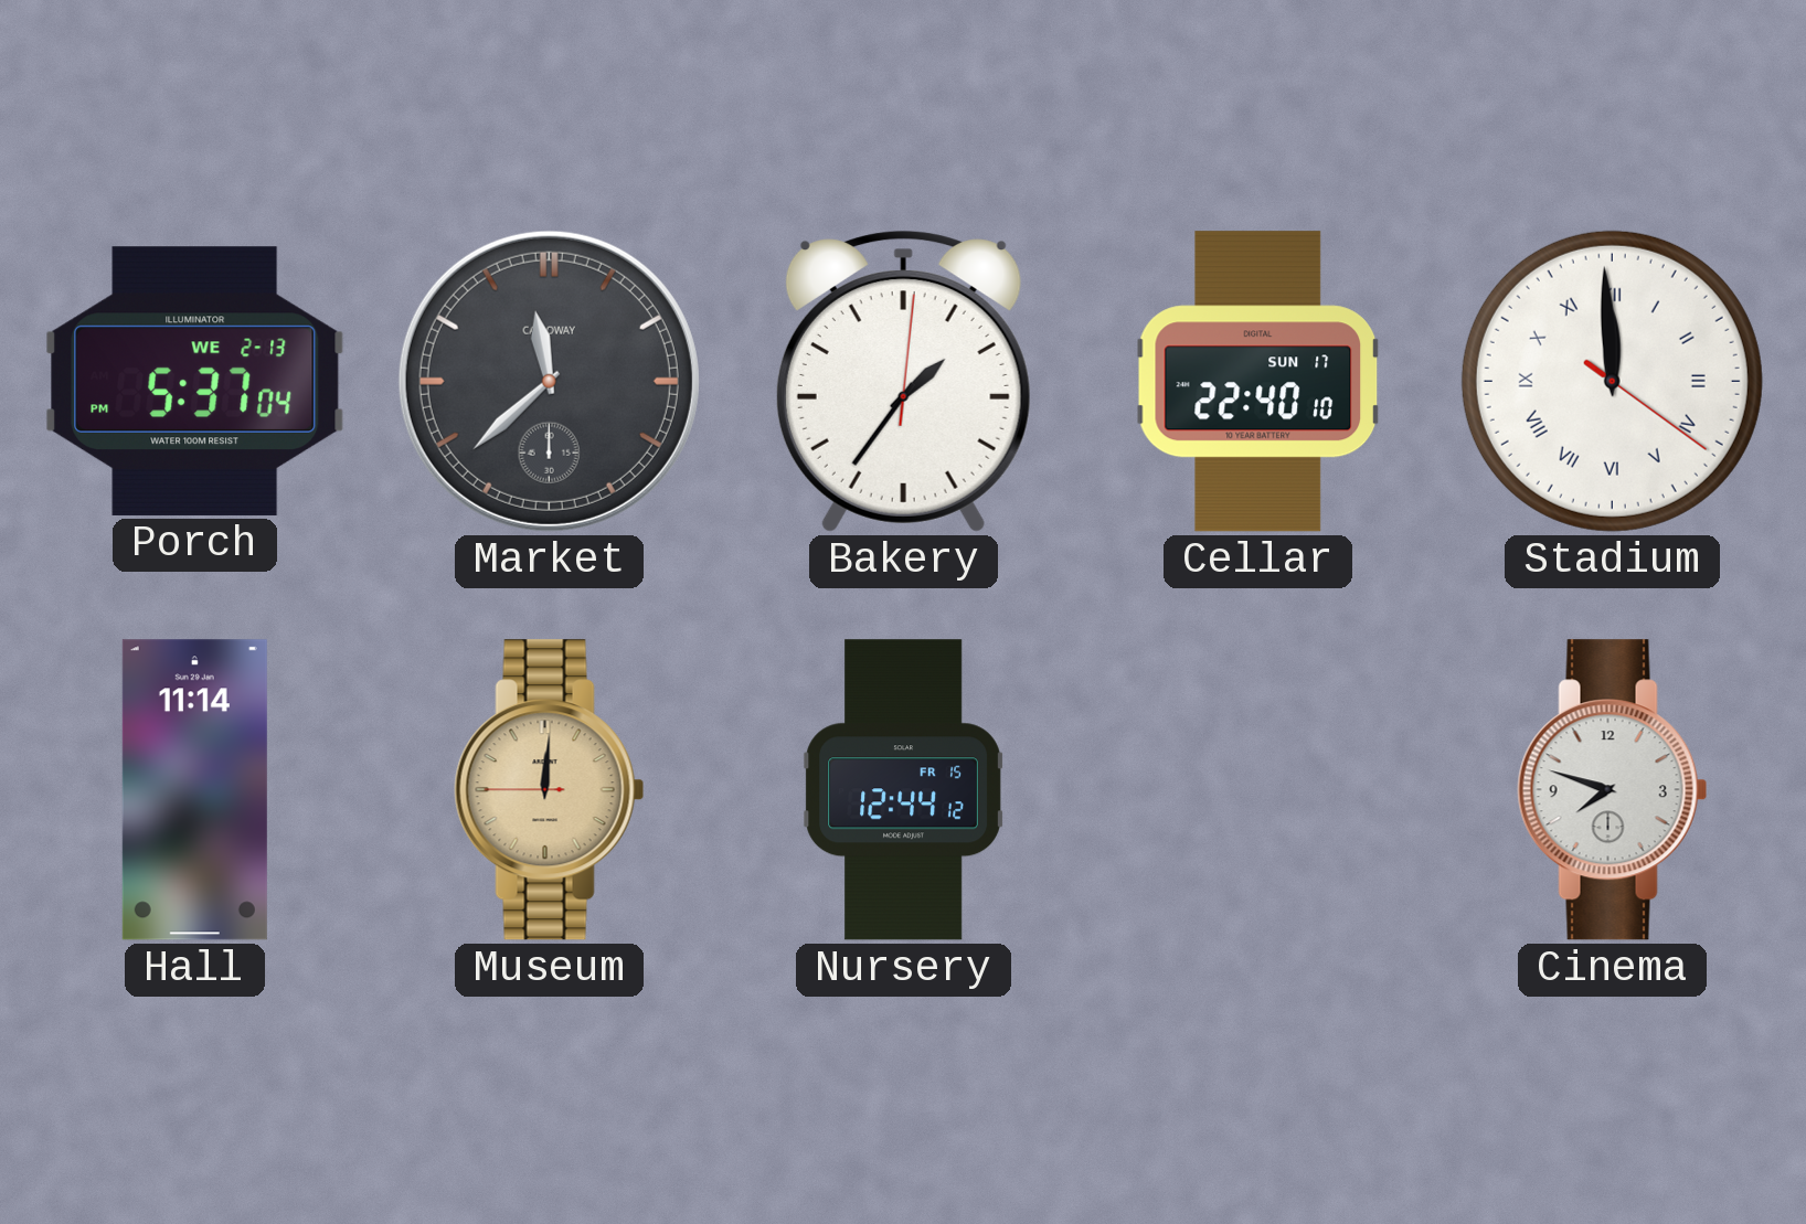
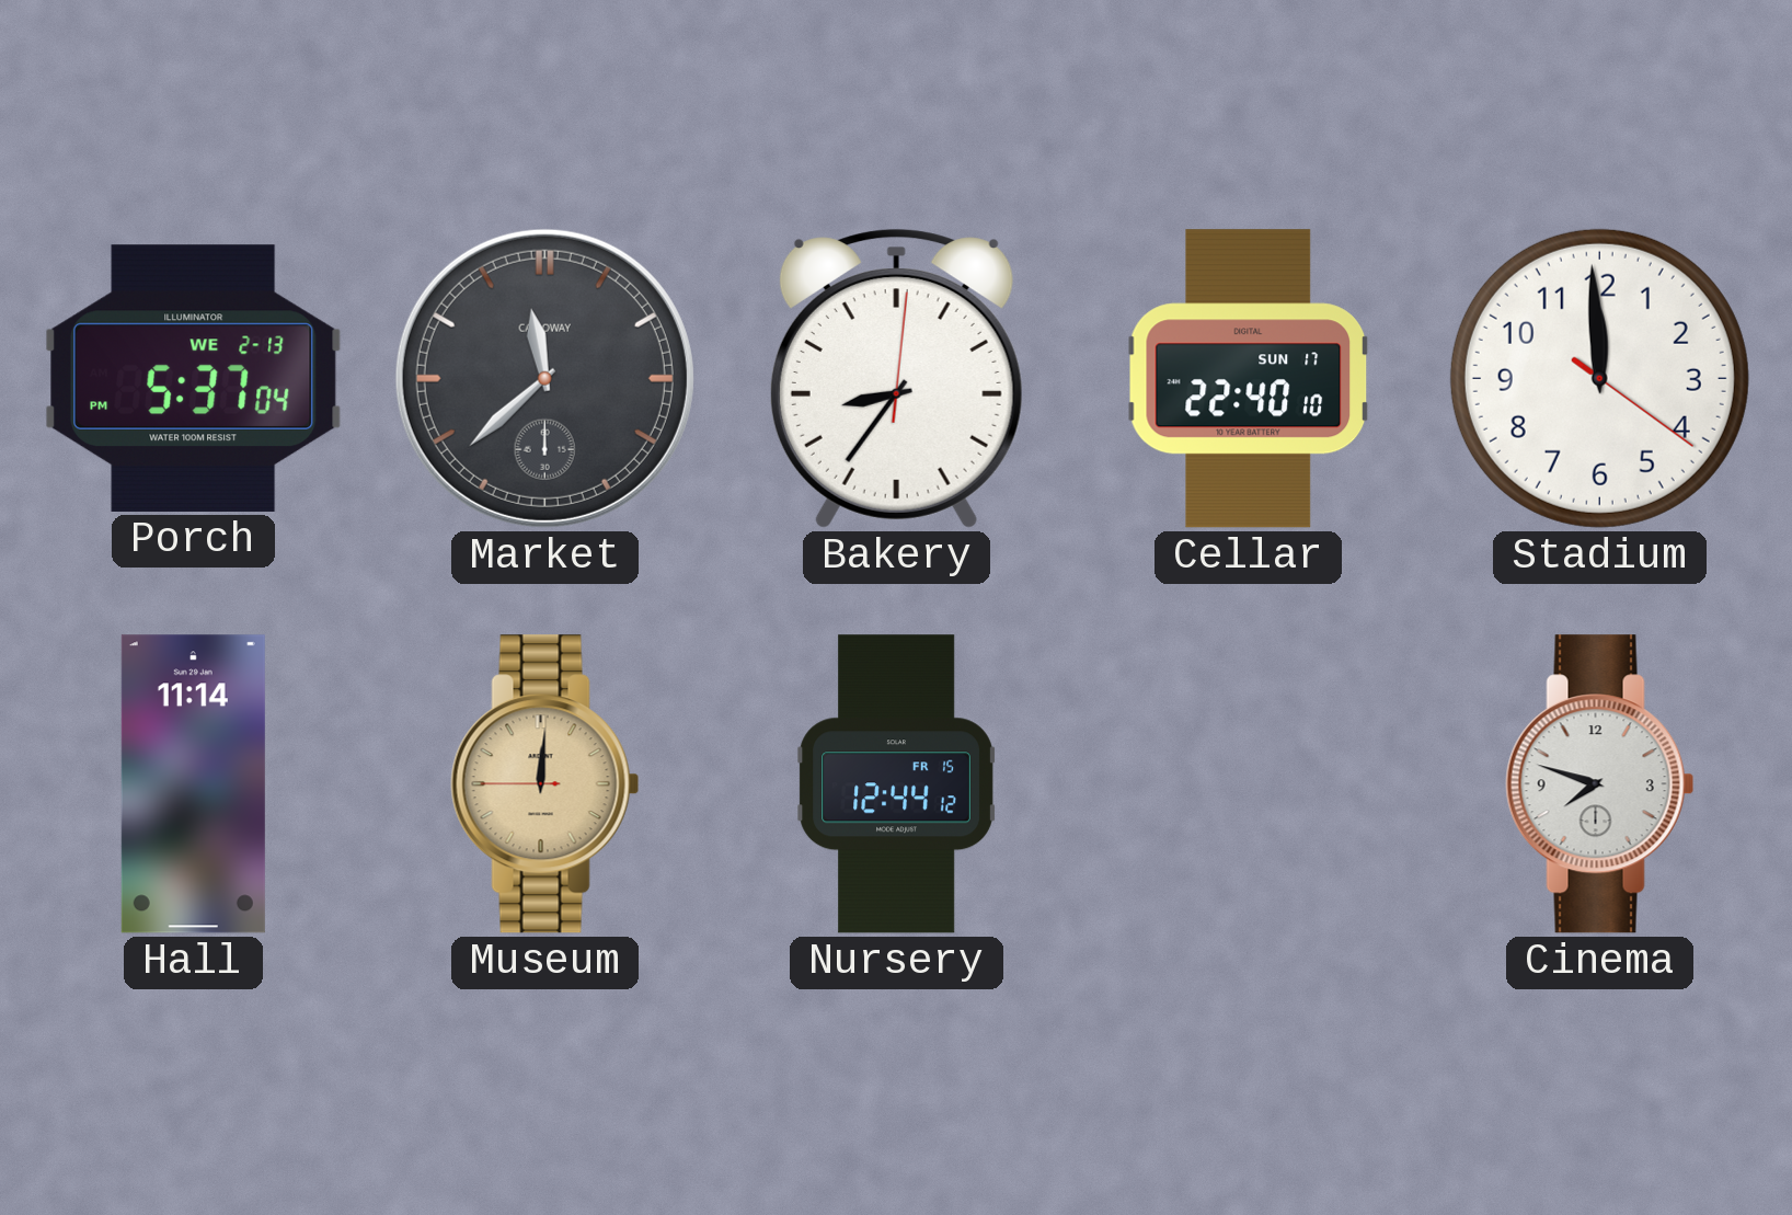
Bakery: 1:36 -> 8:36
Stadium numerals: Roman -> Arabic
